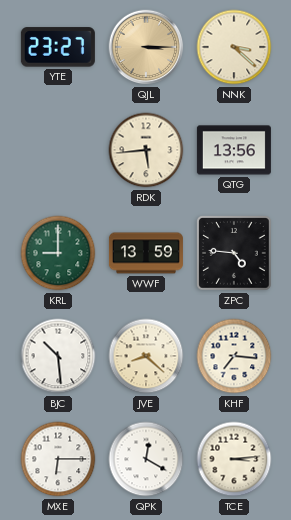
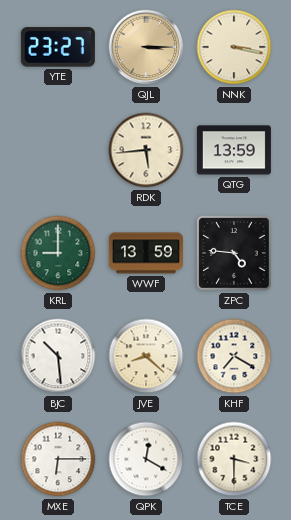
NNK: 3:22 -> 3:17
QTG: 13:56 -> 13:59
KHF: 7:16 -> 7:20
TCE: 3:14 -> 3:30
